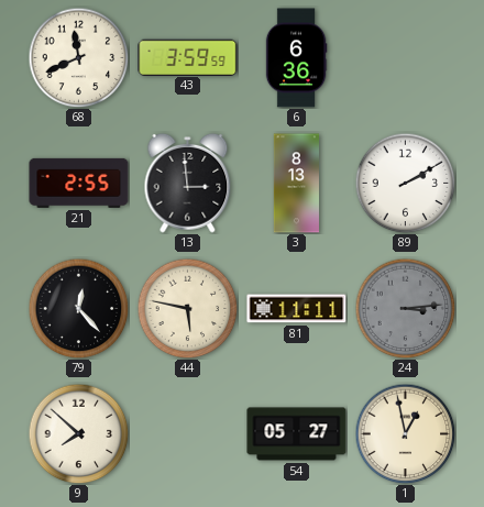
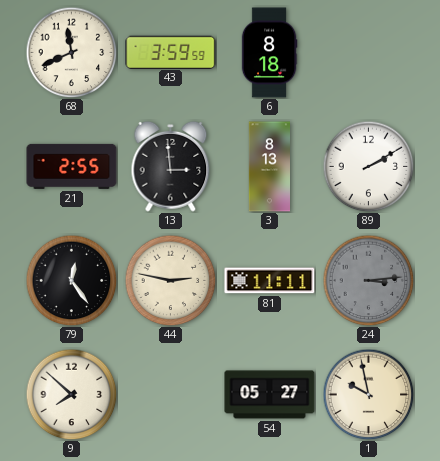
6: 6:36 -> 8:18
79: 12:23 -> 12:24
44: 5:47 -> 2:47
1: 12:58 -> 9:58
